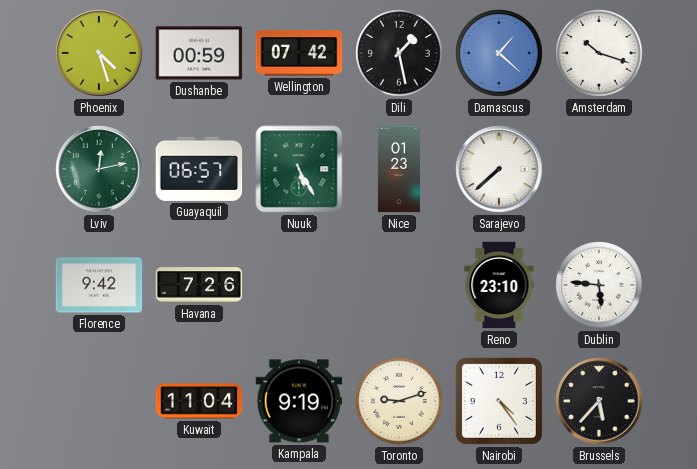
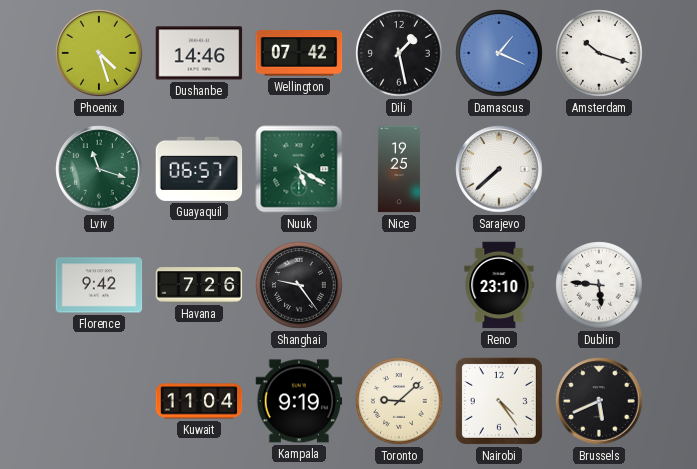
Dushanbe: 00:59 -> 14:46
Damascus: 1:22 -> 1:19
Lviv: 12:13 -> 11:18
Nuuk: 5:25 -> 5:20
Nice: 01:23 -> 19:25
Shanghai: none -> 9:24
Toronto: 9:12 -> 9:08
Brussels: 5:37 -> 5:41
